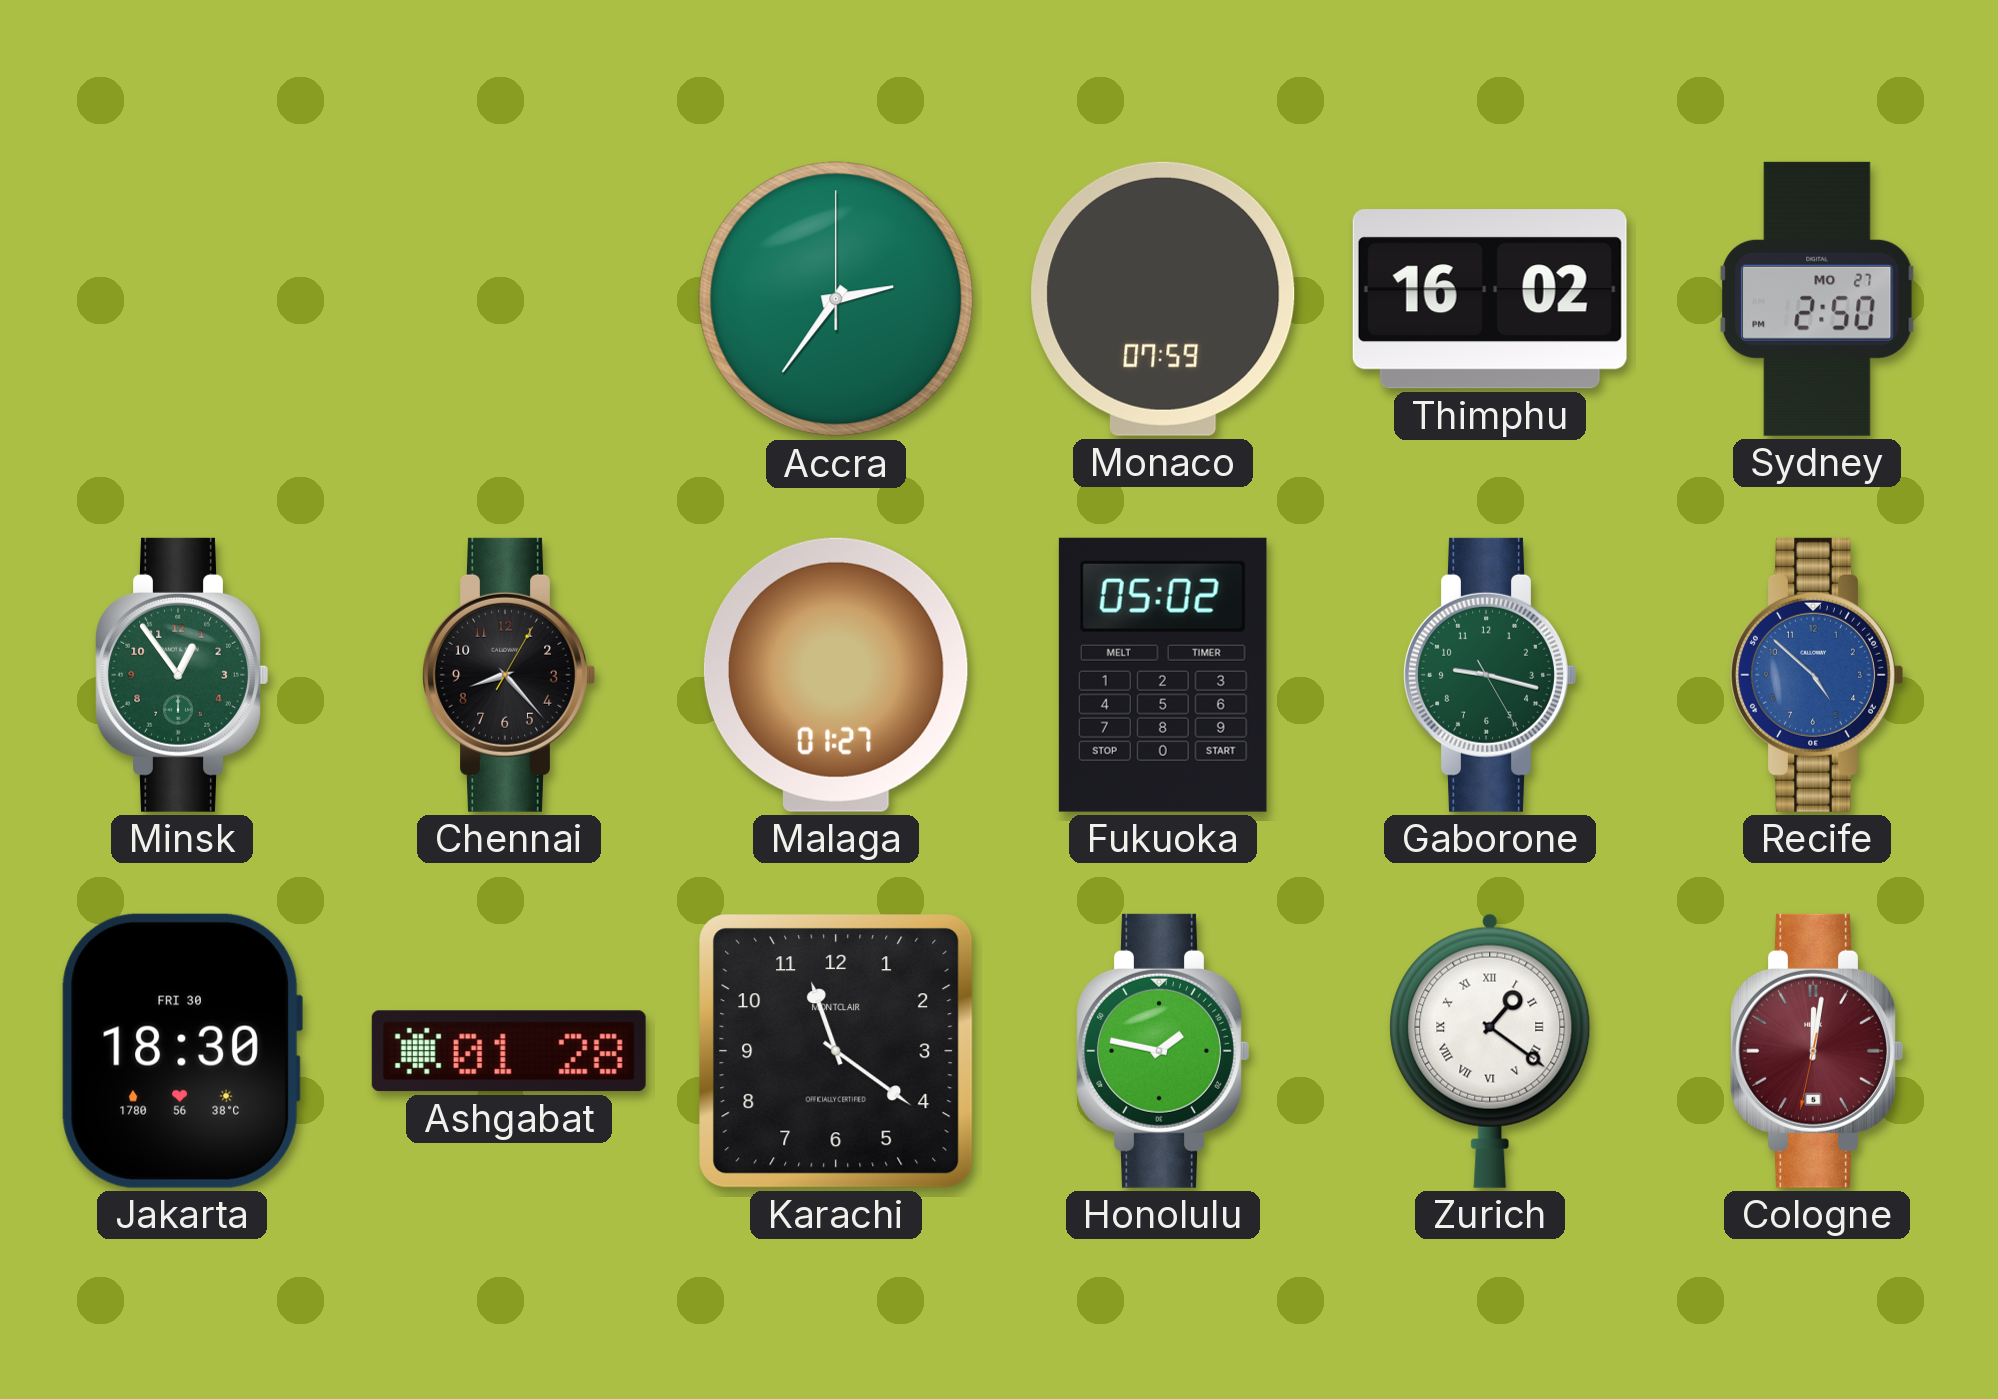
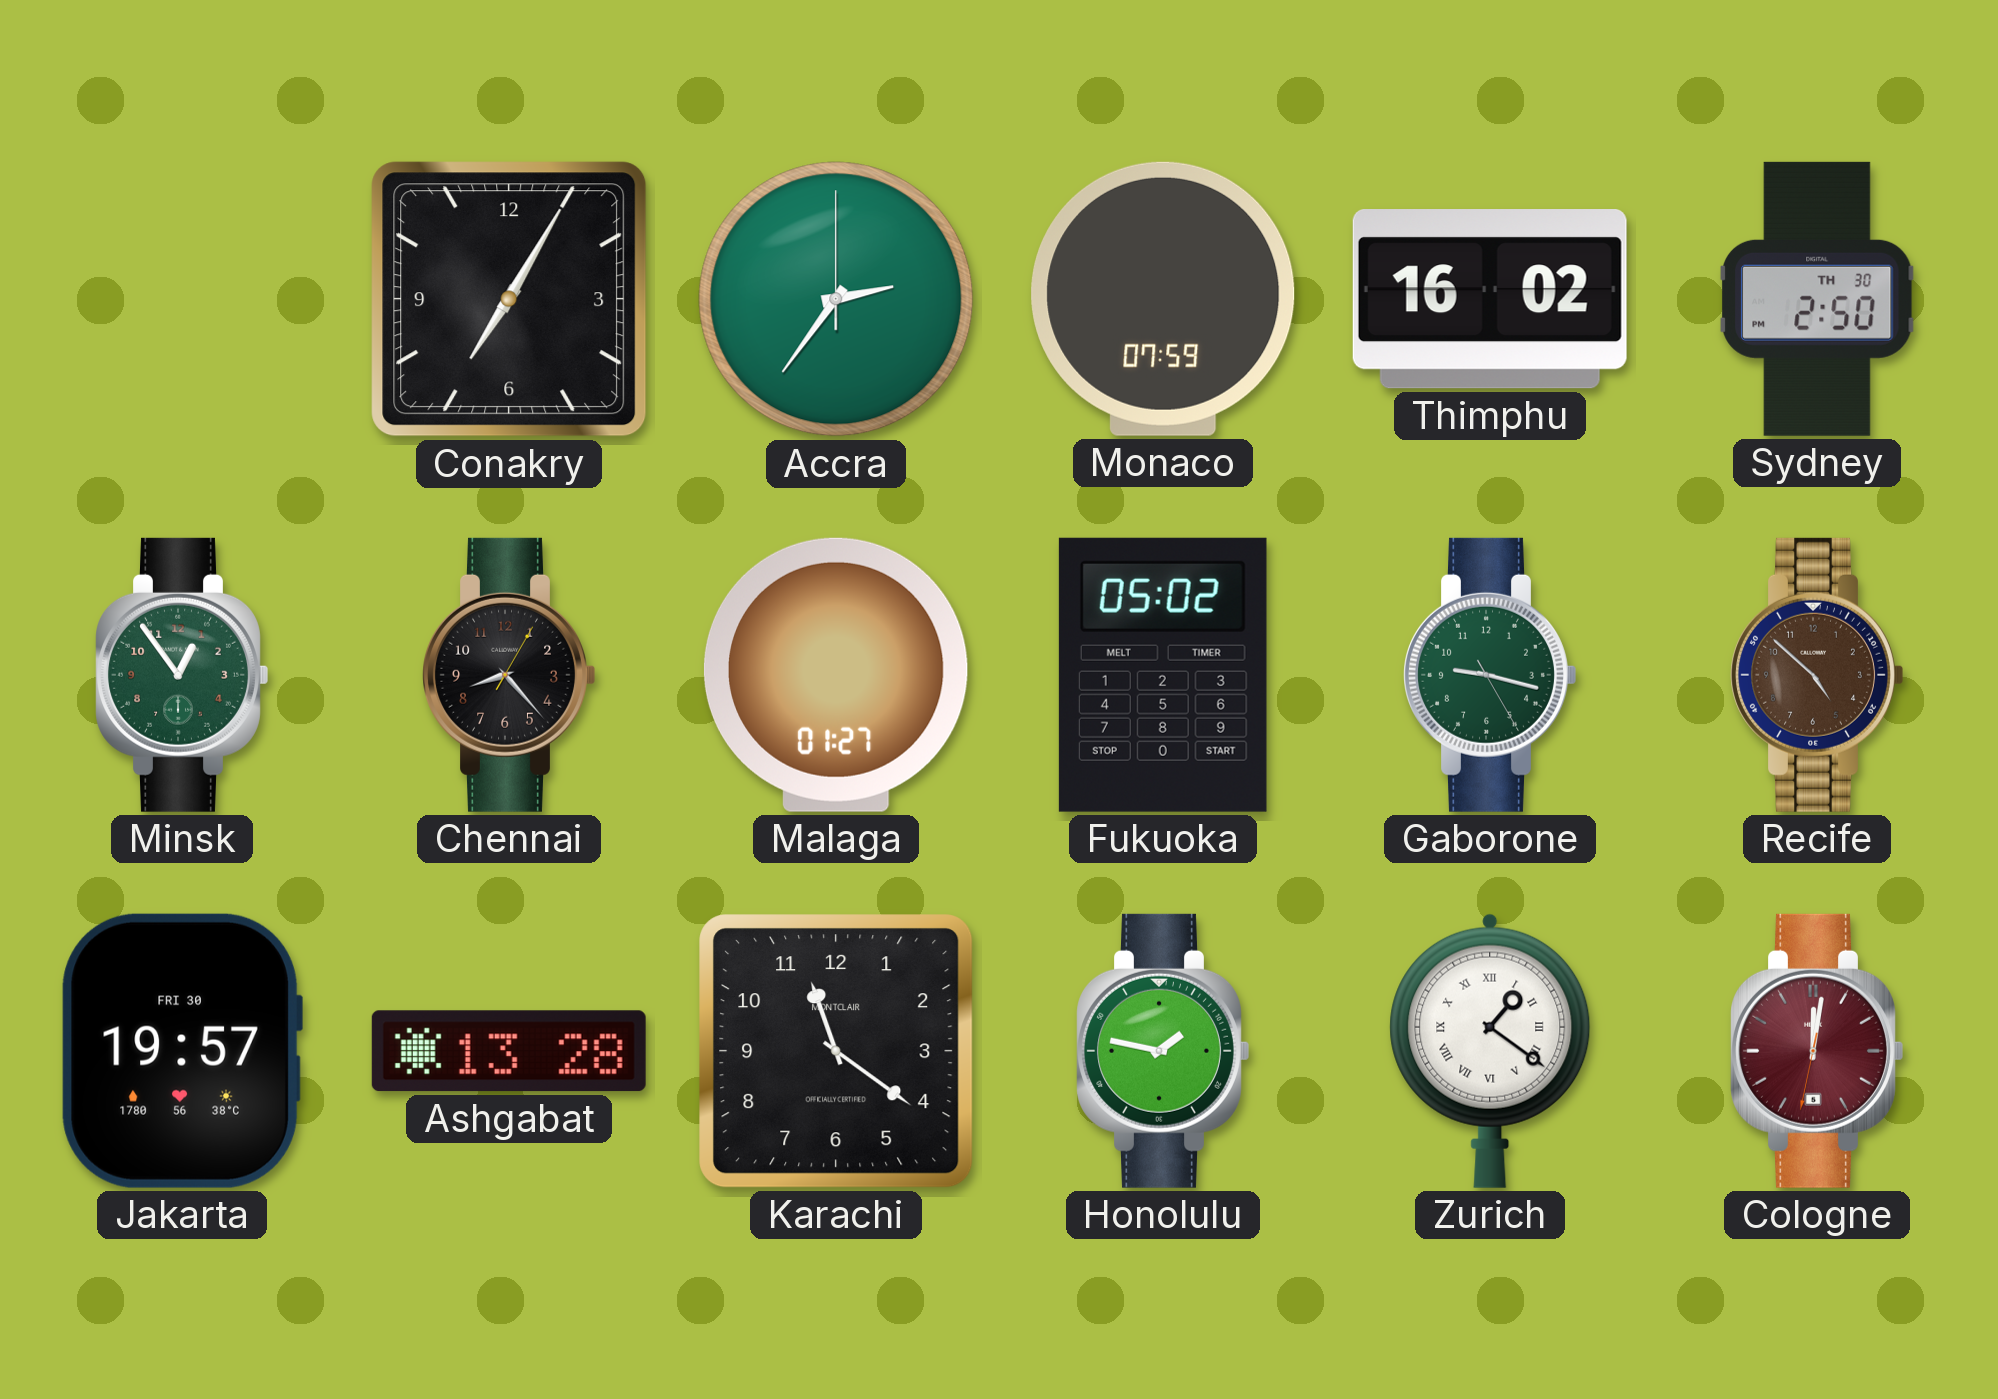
Conakry: none -> 7:05
Sydney date: MO 27 -> TH 30
Recife dial: blue -> brown
Jakarta: 18:30 -> 19:57
Ashgabat: 01:28 -> 13:28
